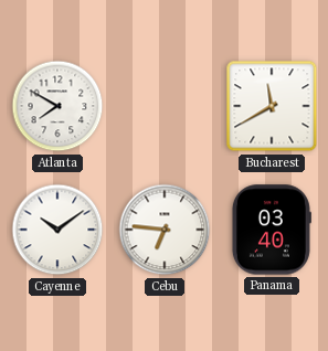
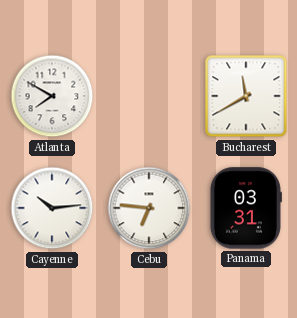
Cayenne: 10:09 -> 10:14
Panama: 03:40 -> 03:31
